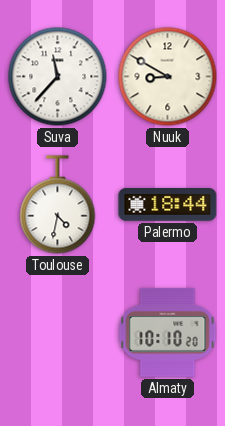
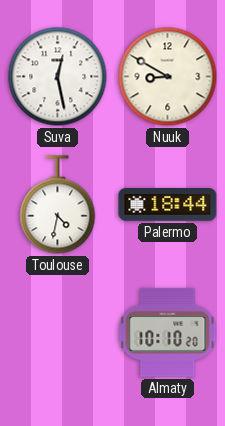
Suva: 11:37 -> 12:28
